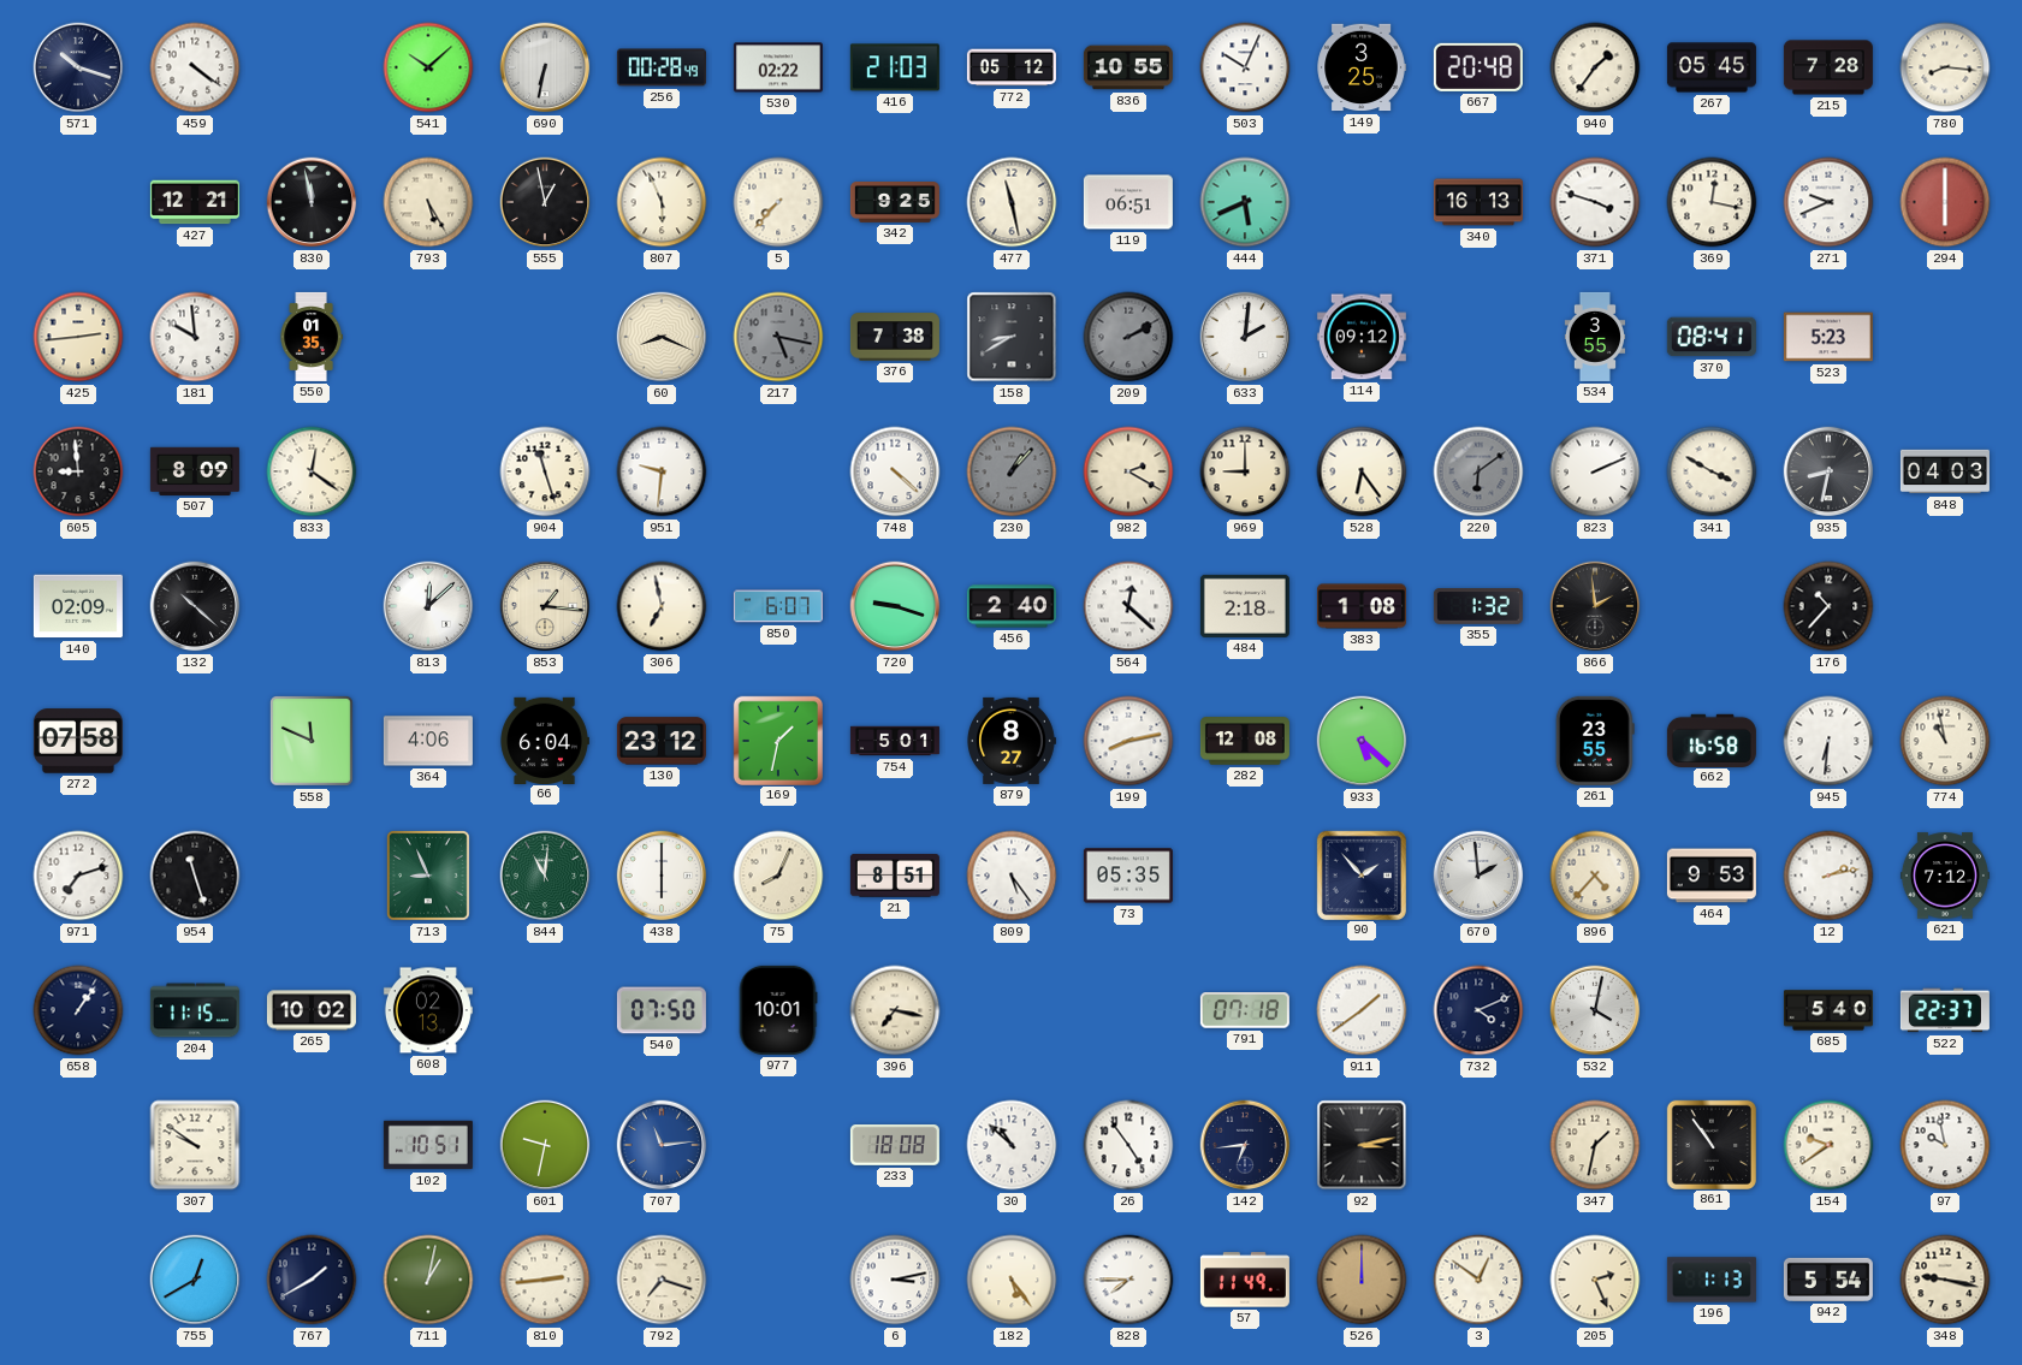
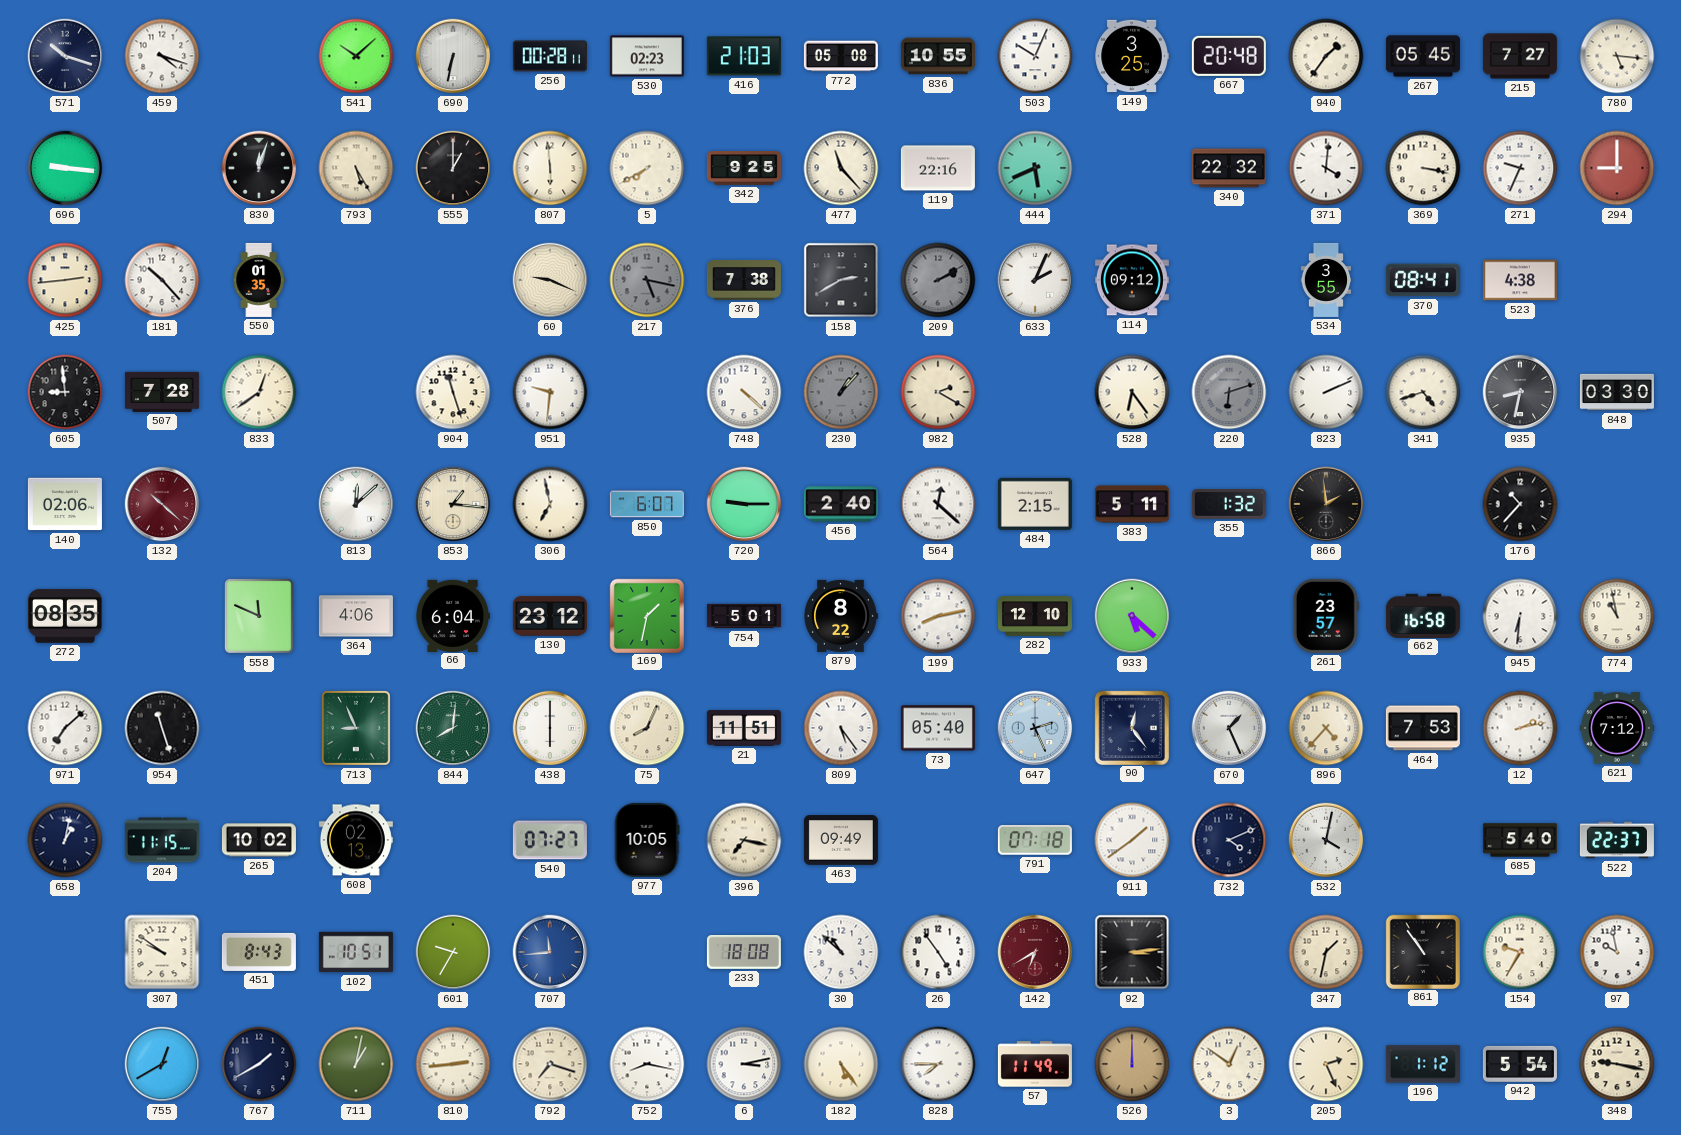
459: 4:21 -> 4:18
256: 00:28:49 -> 00:28:11
530: 02:22 -> 02:23
772: 05:12 -> 05:08
215: 7:28 -> 7:27
780: 8:16 -> 5:16
696: none -> 9:16
427: 12:21 -> none
830: 11:58 -> 12:03
555: 12:58 -> 1:00
807: 5:56 -> 5:59
5: 7:37 -> 7:40
477: 11:28 -> 11:23
119: 06:51 -> 22:16
340: 16:13 -> 22:32
371: 3:48 -> 4:01
369: 12:17 -> 3:17
271: 9:41 -> 9:34
294: 6:00 -> 9:00
181: 9:59 -> 10:23
60: 8:19 -> 9:19
158: 8:40 -> 2:40
633: 2:01 -> 2:04
523: 5:23 -> 4:38
507: 8:09 -> 7:28
833: 12:21 -> 12:39
969: 9:00 -> none
220: 6:09 -> 6:12
341: 3:50 -> 4:42
848: 04:03 -> 03:30
140: 02:09 -> 02:06
132 dial: black -> burgundy
720: 9:18 -> 9:15
484: 2:18 -> 2:15
383: 1:08 -> 5:11
272: 07:58 -> 08:35
879: 8:27 -> 8:22
282: 12:08 -> 12:10
261: 23:55 -> 23:57
971: 7:12 -> 7:08
844: 11:01 -> 8:01
21: 8:51 -> 11:51
73: 05:35 -> 05:40
647: none -> 2:26
90: 1:53 -> 12:24
670: 1:59 -> 1:26
464: 9:53 -> 7:53
658: 1:06 -> 1:02
540: 07:50 -> 07:27
977: 10:01 -> 10:05
463: none -> 09:49
451: none -> 8:43
601: 9:32 -> 9:35
707: 11:14 -> 11:44
142: 6:44 -> 6:40
142 dial: navy -> burgundy
92: 3:13 -> 3:14
154: 9:39 -> 9:35
752: none -> 8:17
196: 1:13 -> 1:12
